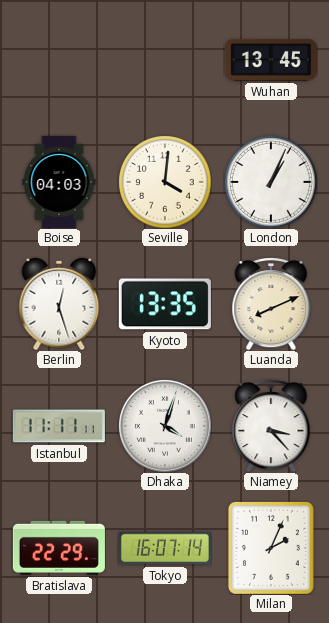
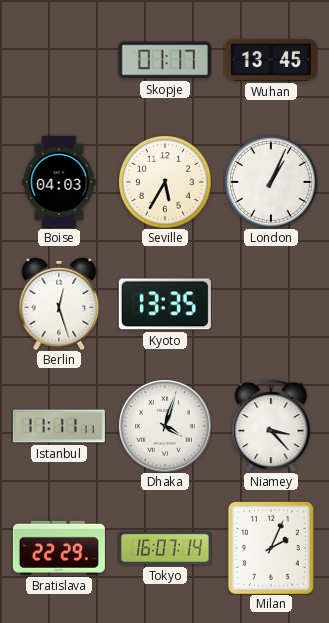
Skopje: none -> 01:17
Seville: 4:01 -> 5:35
Luanda: 8:11 -> none
